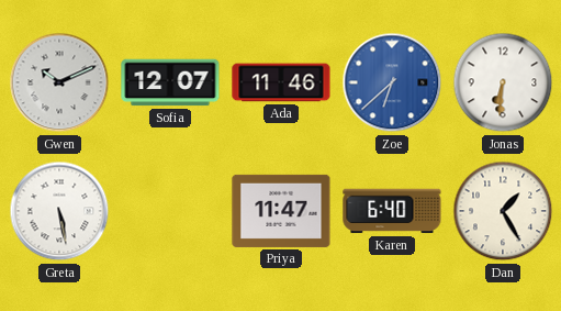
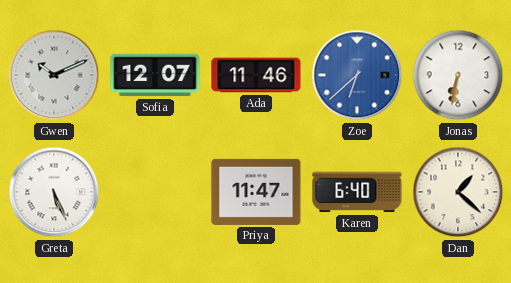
Jonas: 6:31 -> 6:32
Greta: 5:28 -> 5:26
Dan: 1:25 -> 1:22
